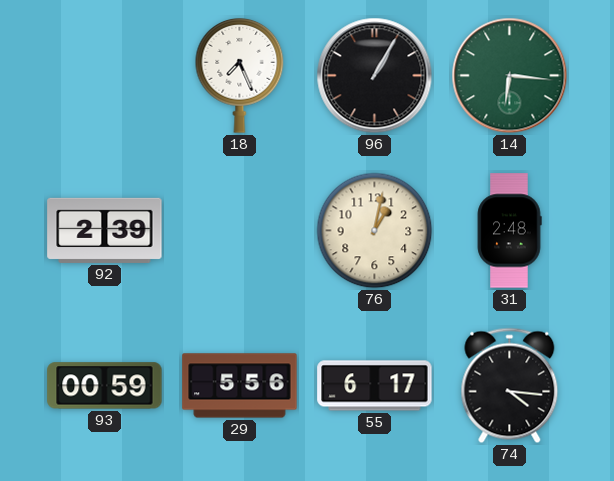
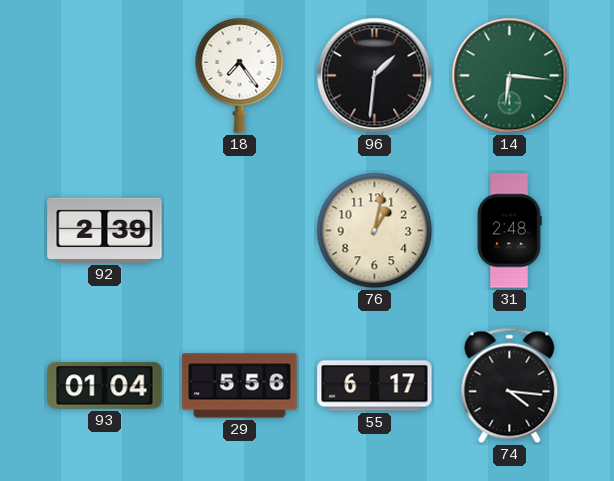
18: 7:26 -> 7:24
96: 1:05 -> 1:31
93: 00:59 -> 01:04
